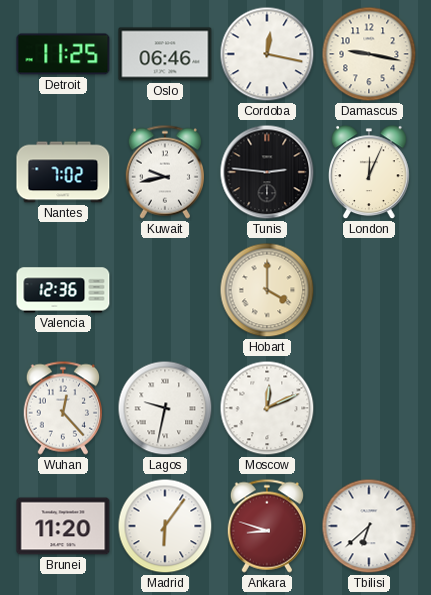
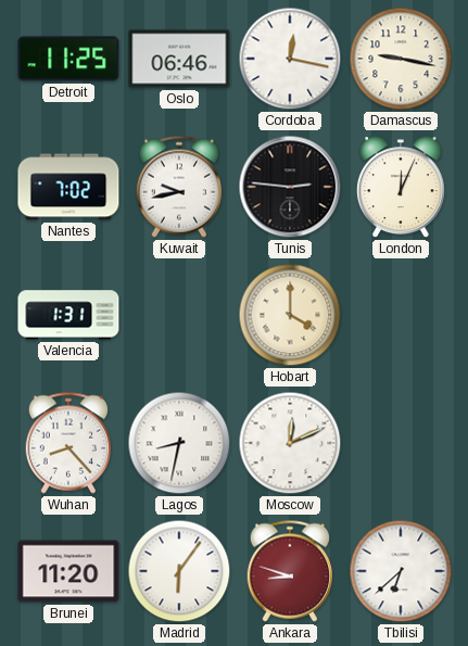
Valencia: 12:36 -> 1:31
Wuhan: 12:23 -> 8:23
Lagos: 9:32 -> 8:32
